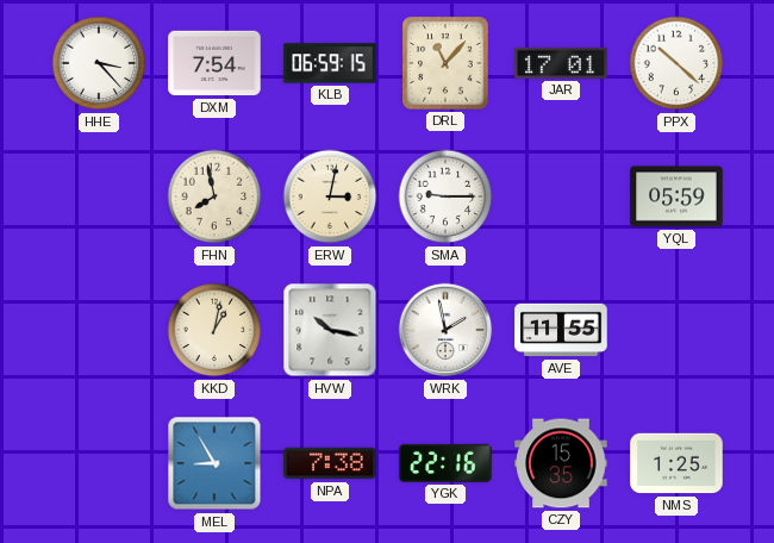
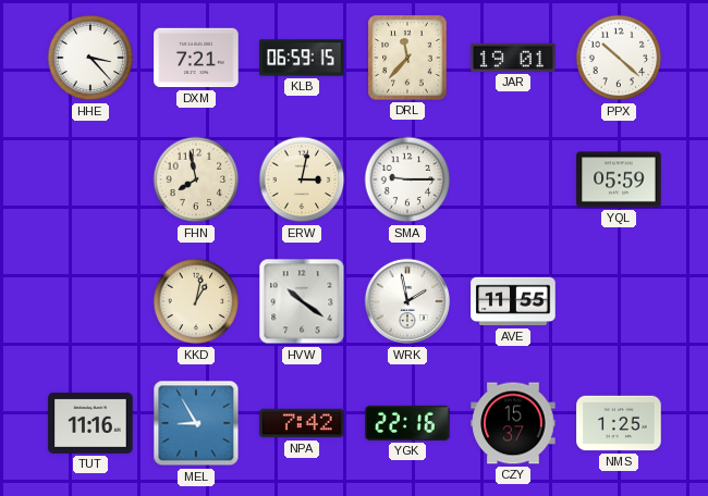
DXM: 7:54 -> 7:21
DRL: 11:07 -> 11:37
JAR: 17:01 -> 19:01
HVW: 10:17 -> 10:21
TUT: none -> 11:16
NPA: 7:38 -> 7:42
CZY: 15:35 -> 15:37
